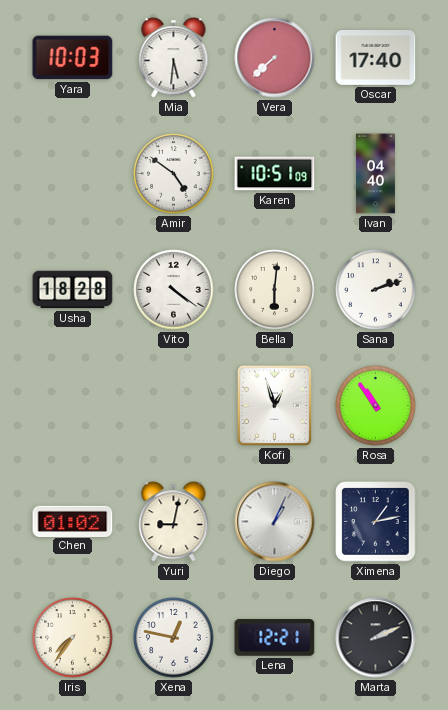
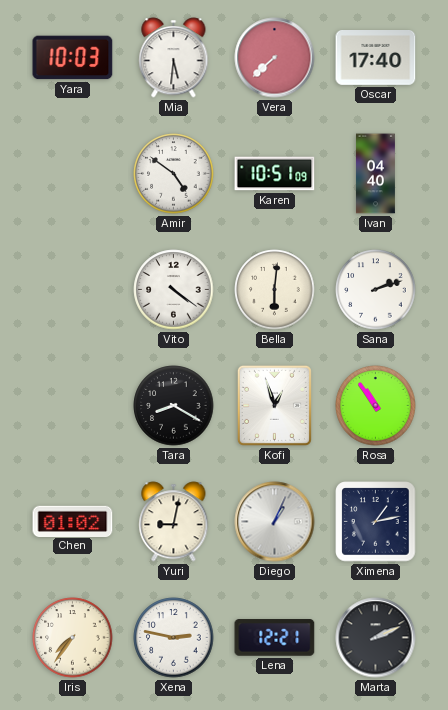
Usha: 18:28 -> none
Tara: none -> 8:20
Xena: 12:47 -> 2:47
